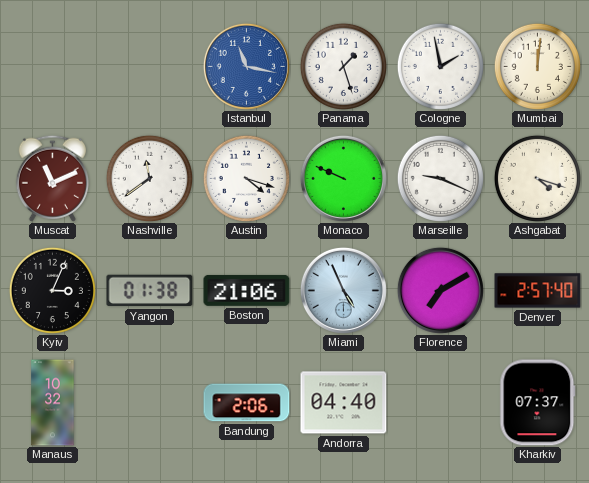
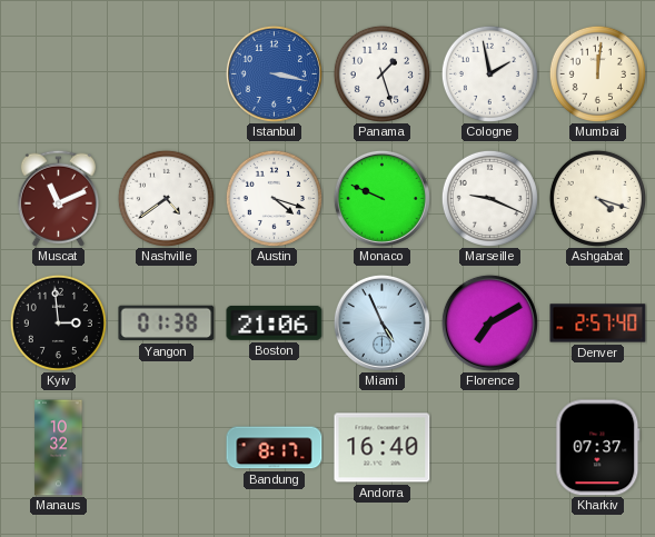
Istanbul: 11:17 -> 3:17
Nashville: 11:39 -> 4:39
Kyiv: 3:04 -> 2:59
Bandung: 2:06 -> 8:17
Andorra: 04:40 -> 16:40
